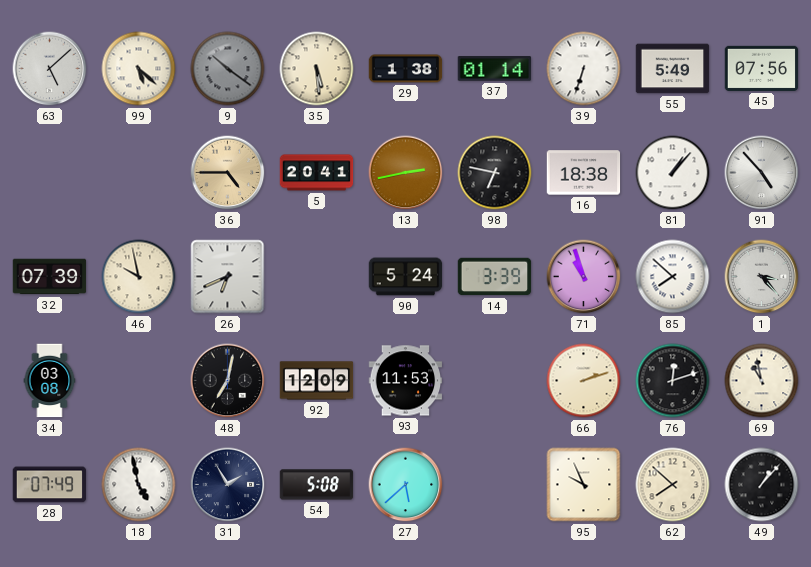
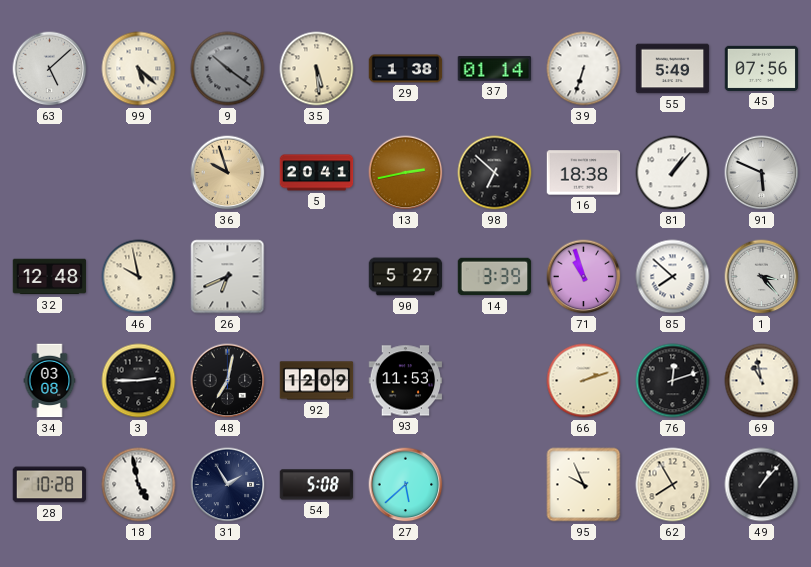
36: 4:45 -> 9:57
98: 6:47 -> 6:52
91: 4:53 -> 5:49
32: 07:39 -> 12:48
90: 5:24 -> 5:27
3: none -> 2:45
28: 07:49 -> 10:28
62: 7:52 -> 7:55
